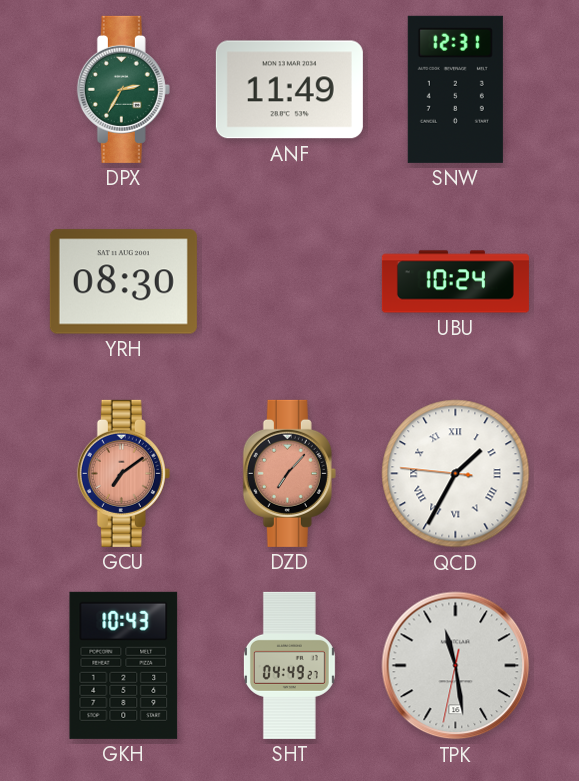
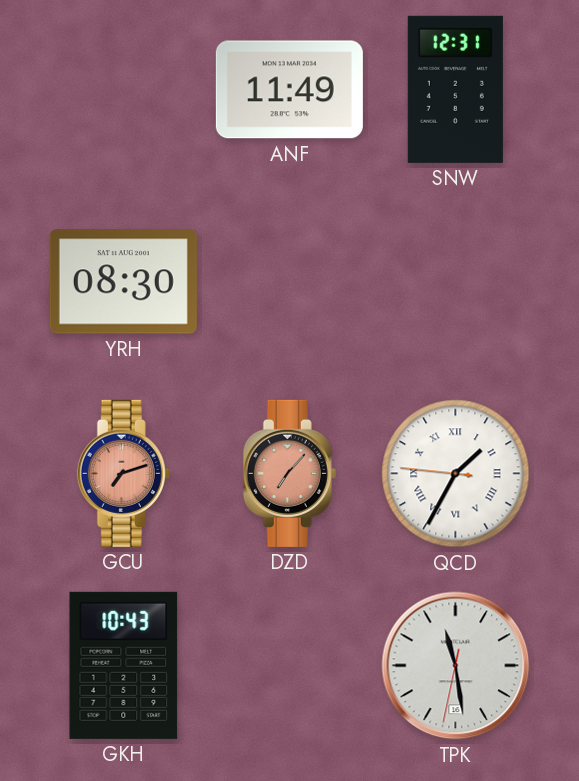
DPX: 2:35 -> none
UBU: 10:24 -> none
GCU: 7:09 -> 7:12
SHT: 04:49 -> none
